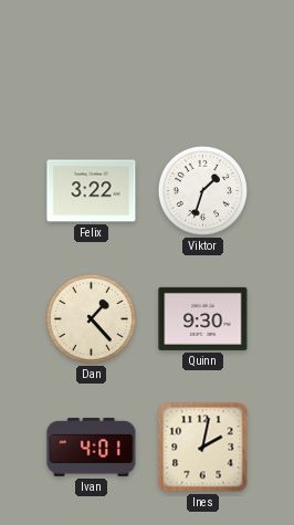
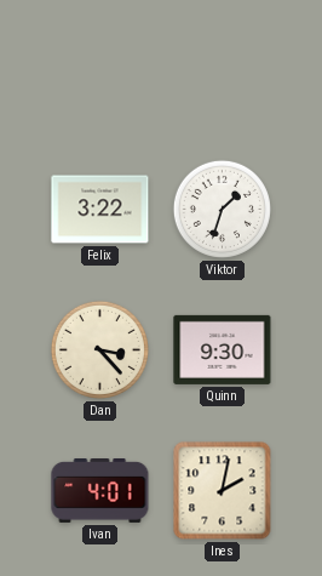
Dan: 1:23 -> 3:23
